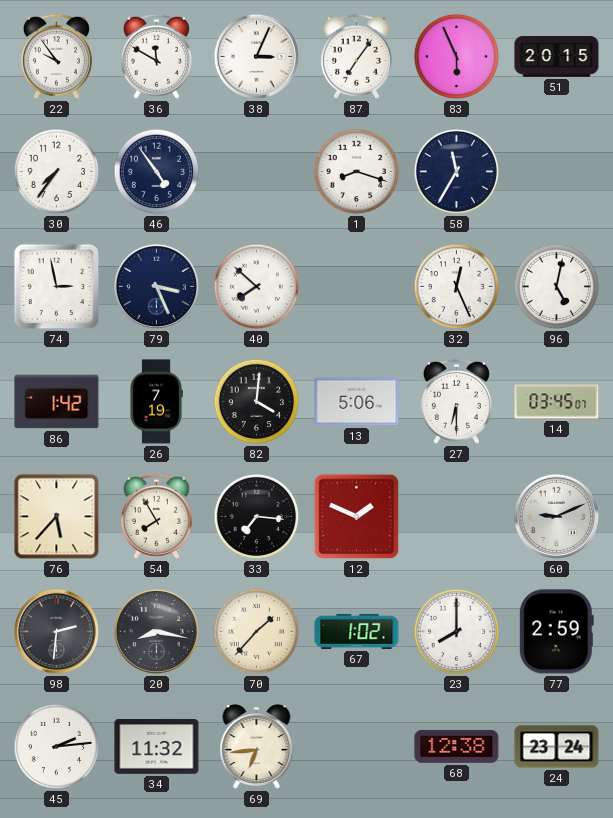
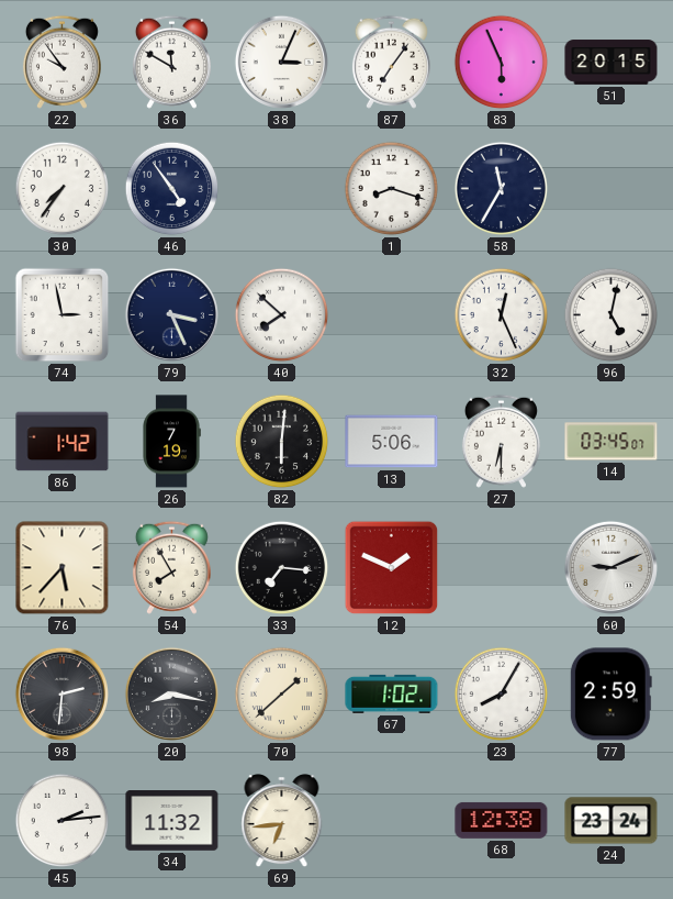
82: 4:01 -> 6:01
70: 1:37 -> 1:38
23: 8:00 -> 8:05
